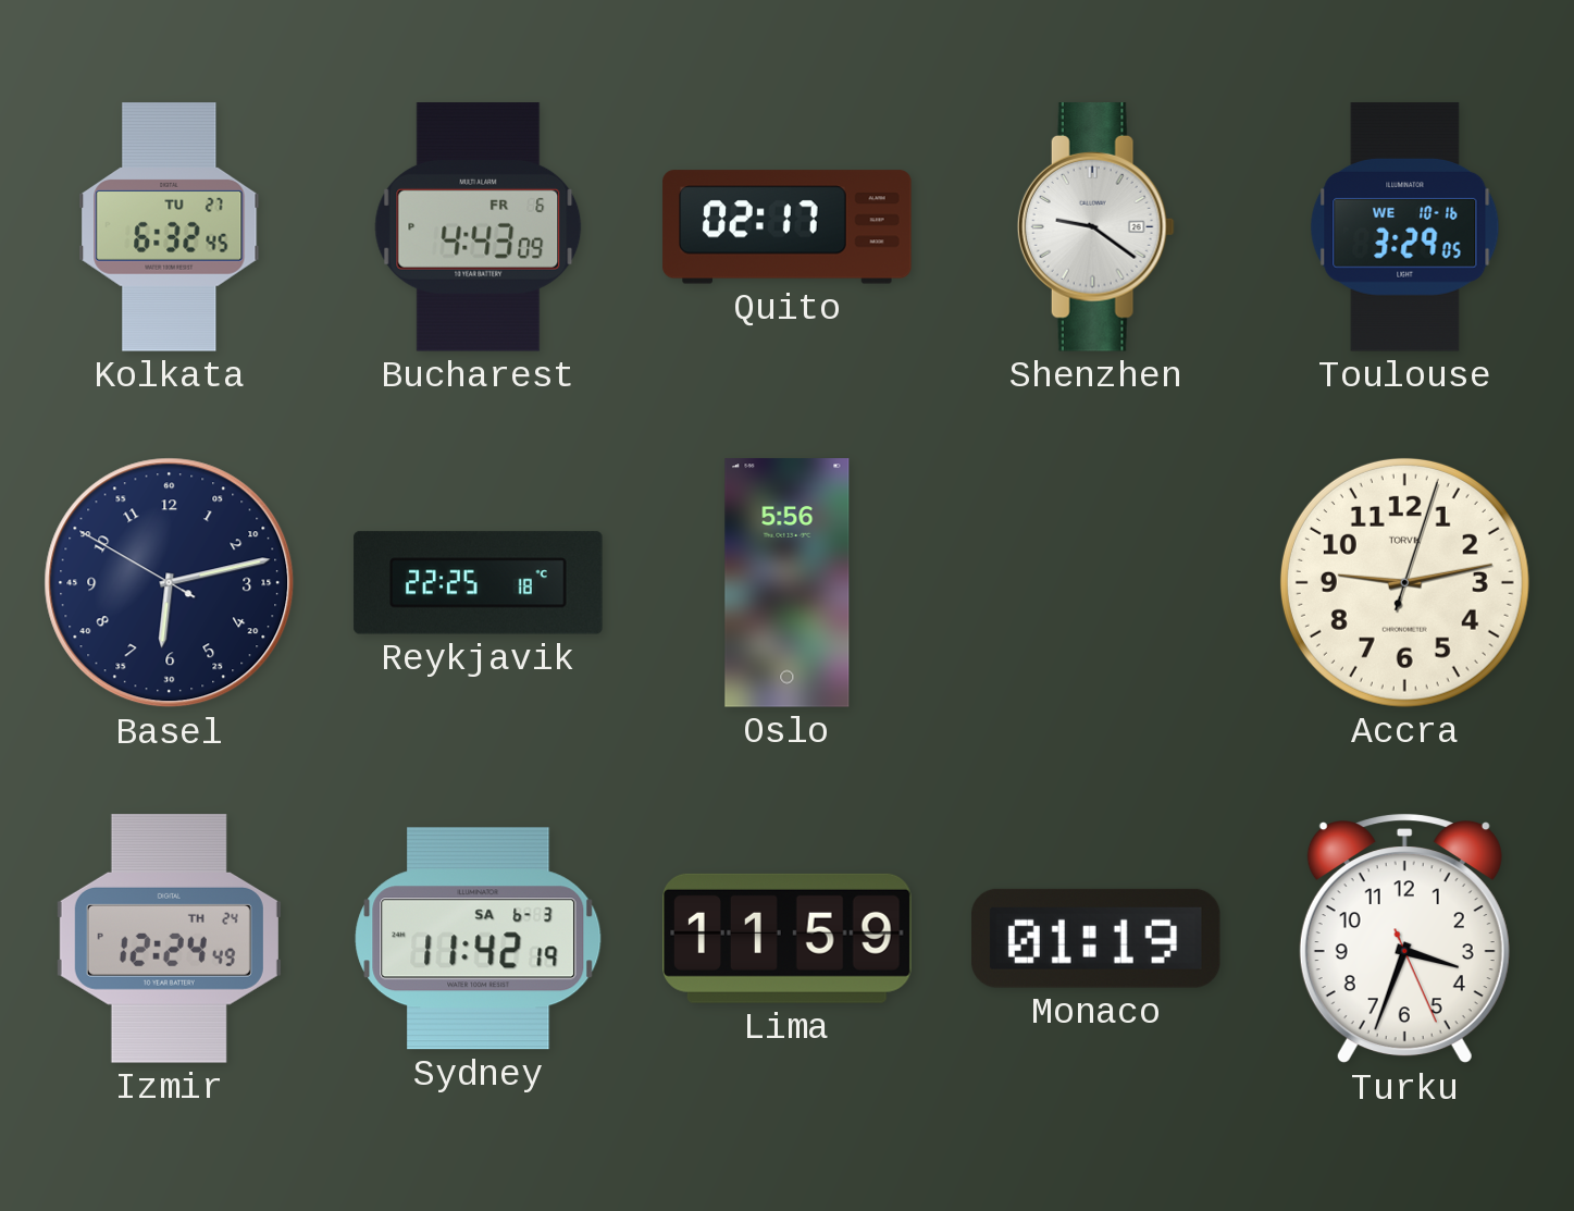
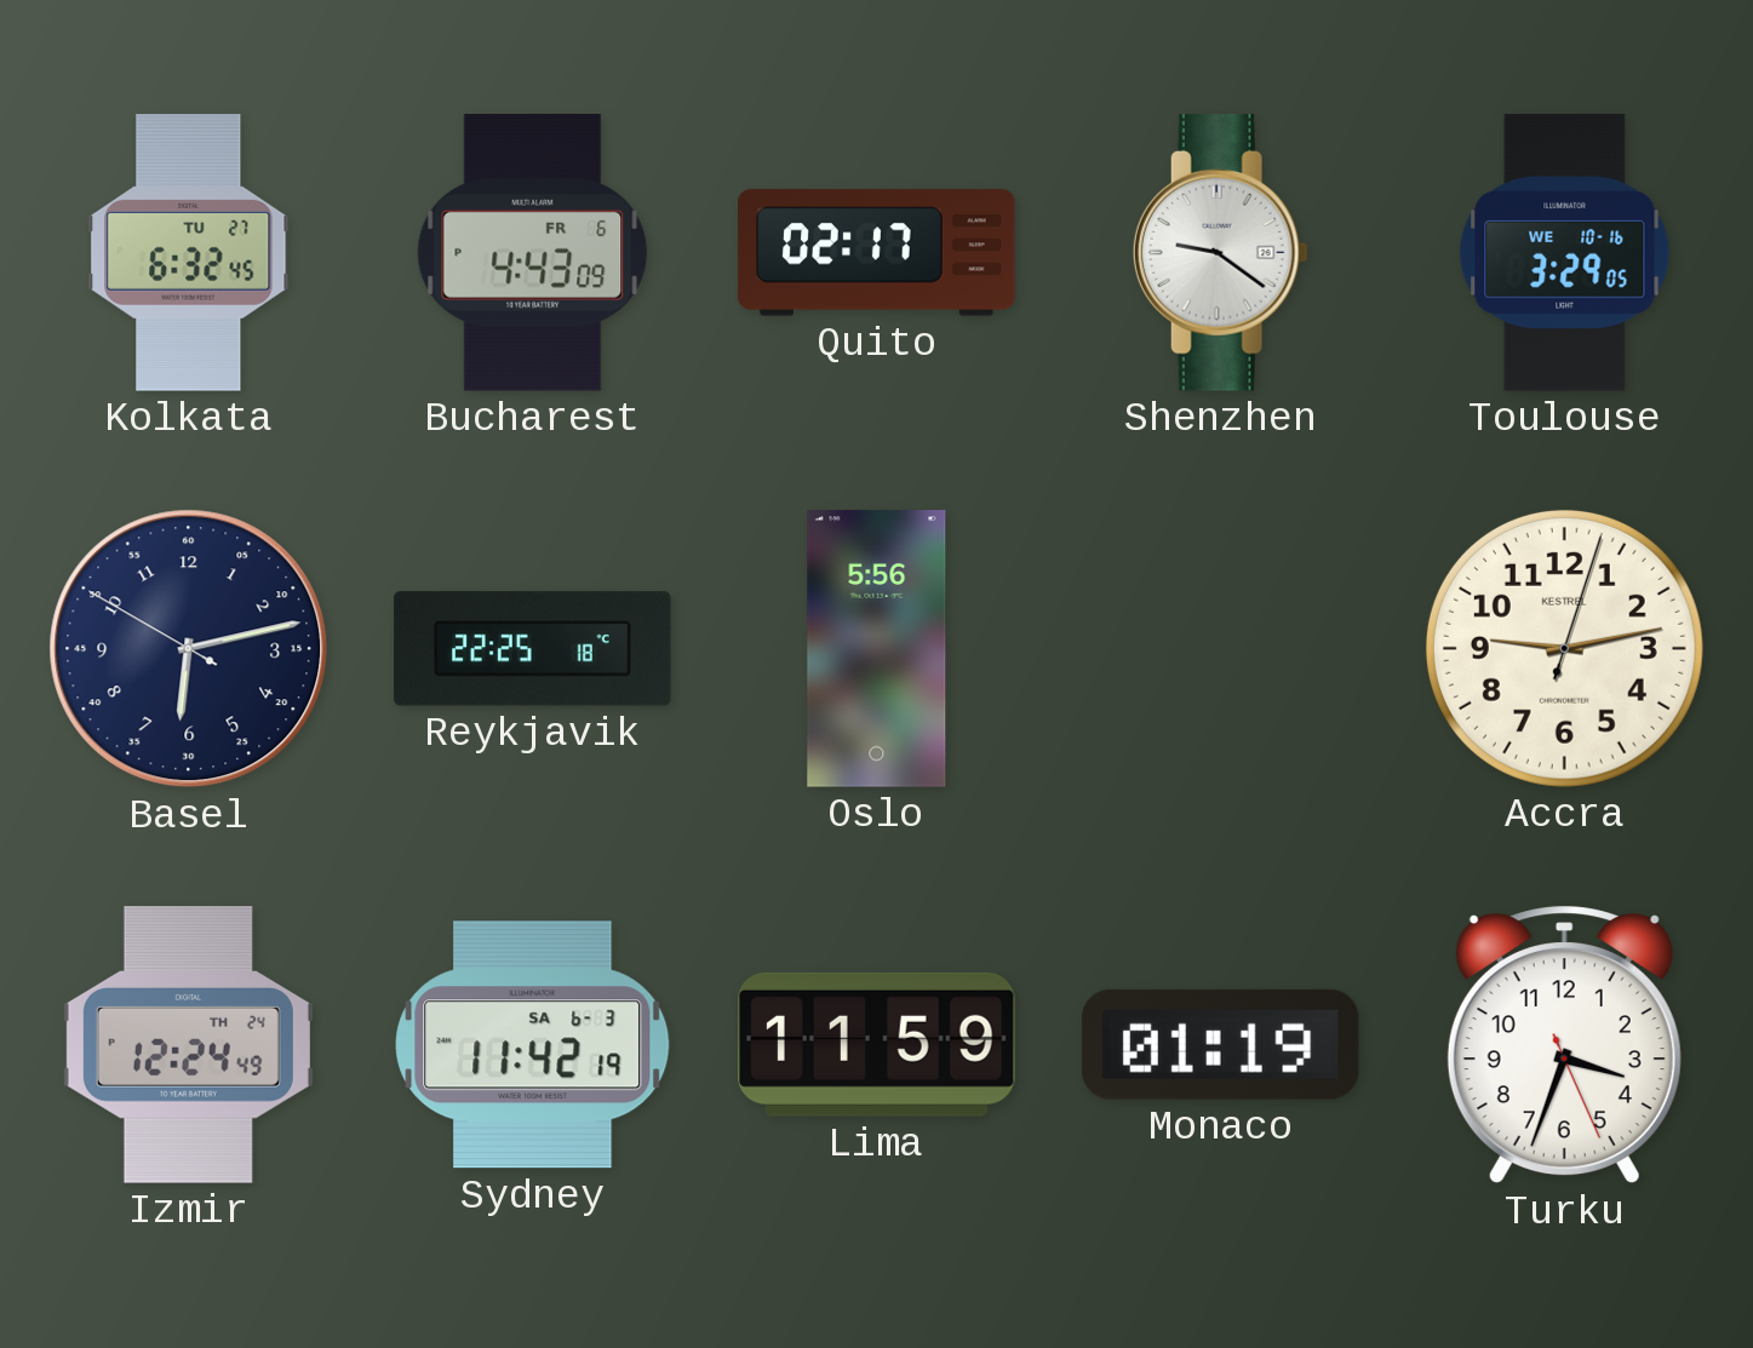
Accra brand: TORVIK -> KESTREL
